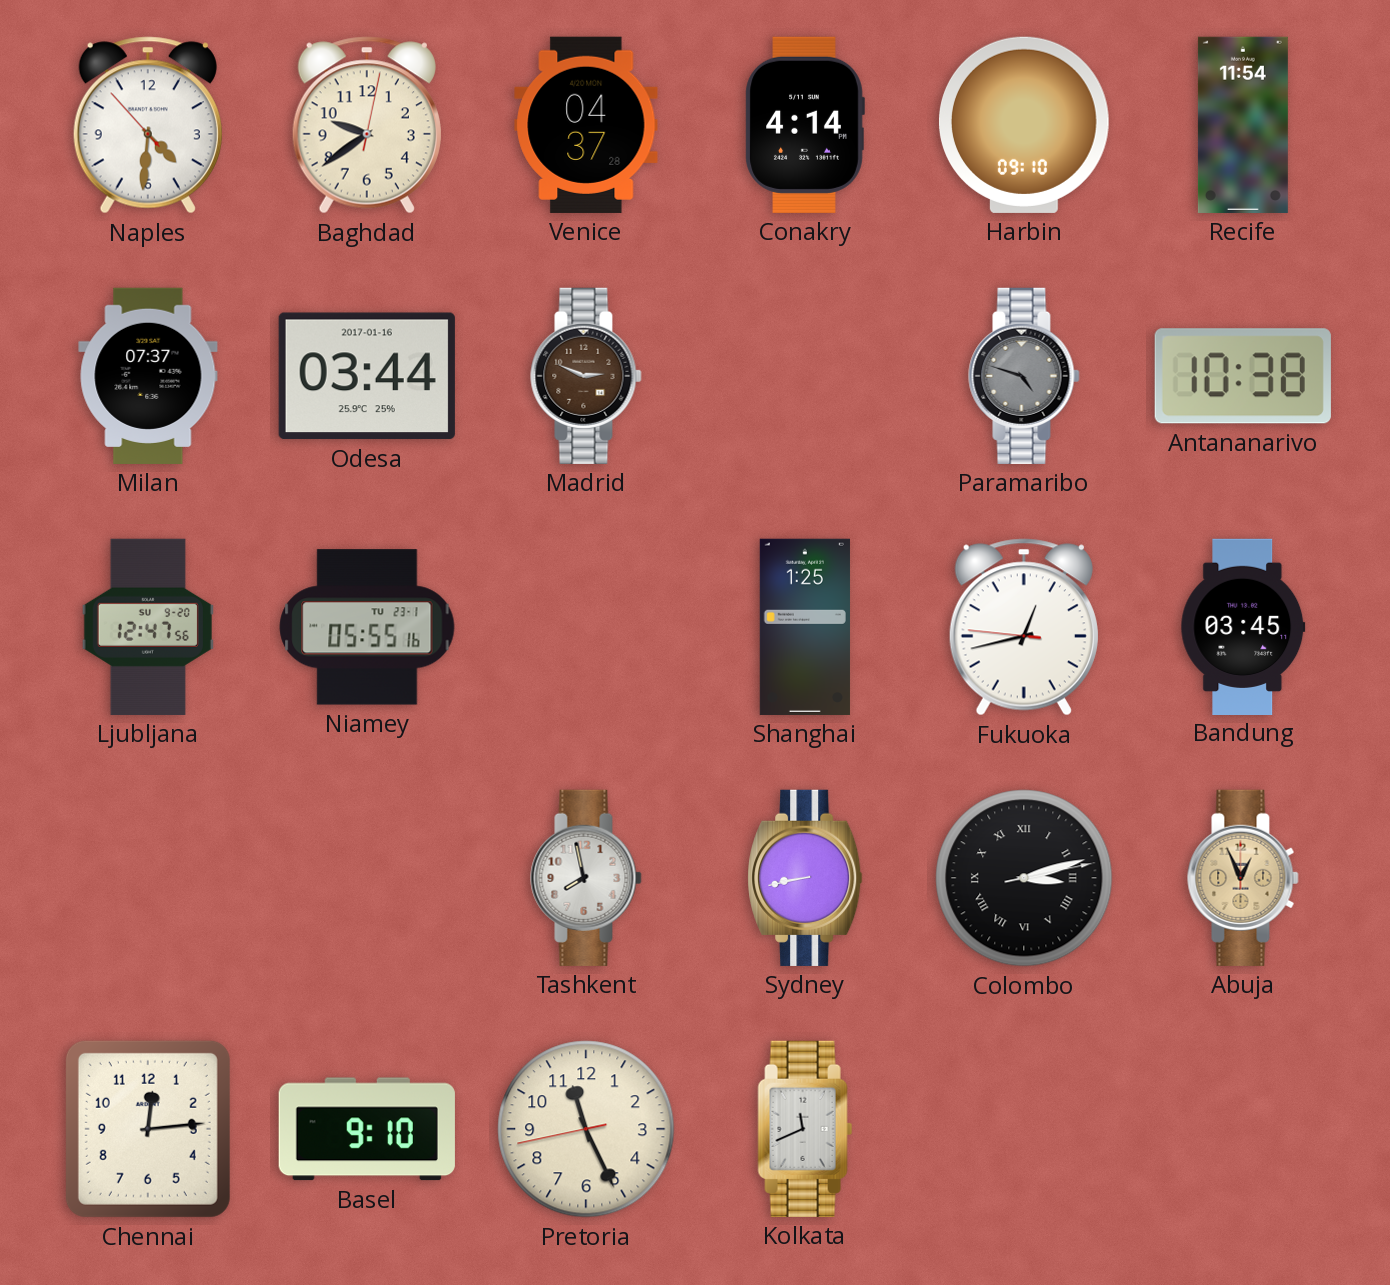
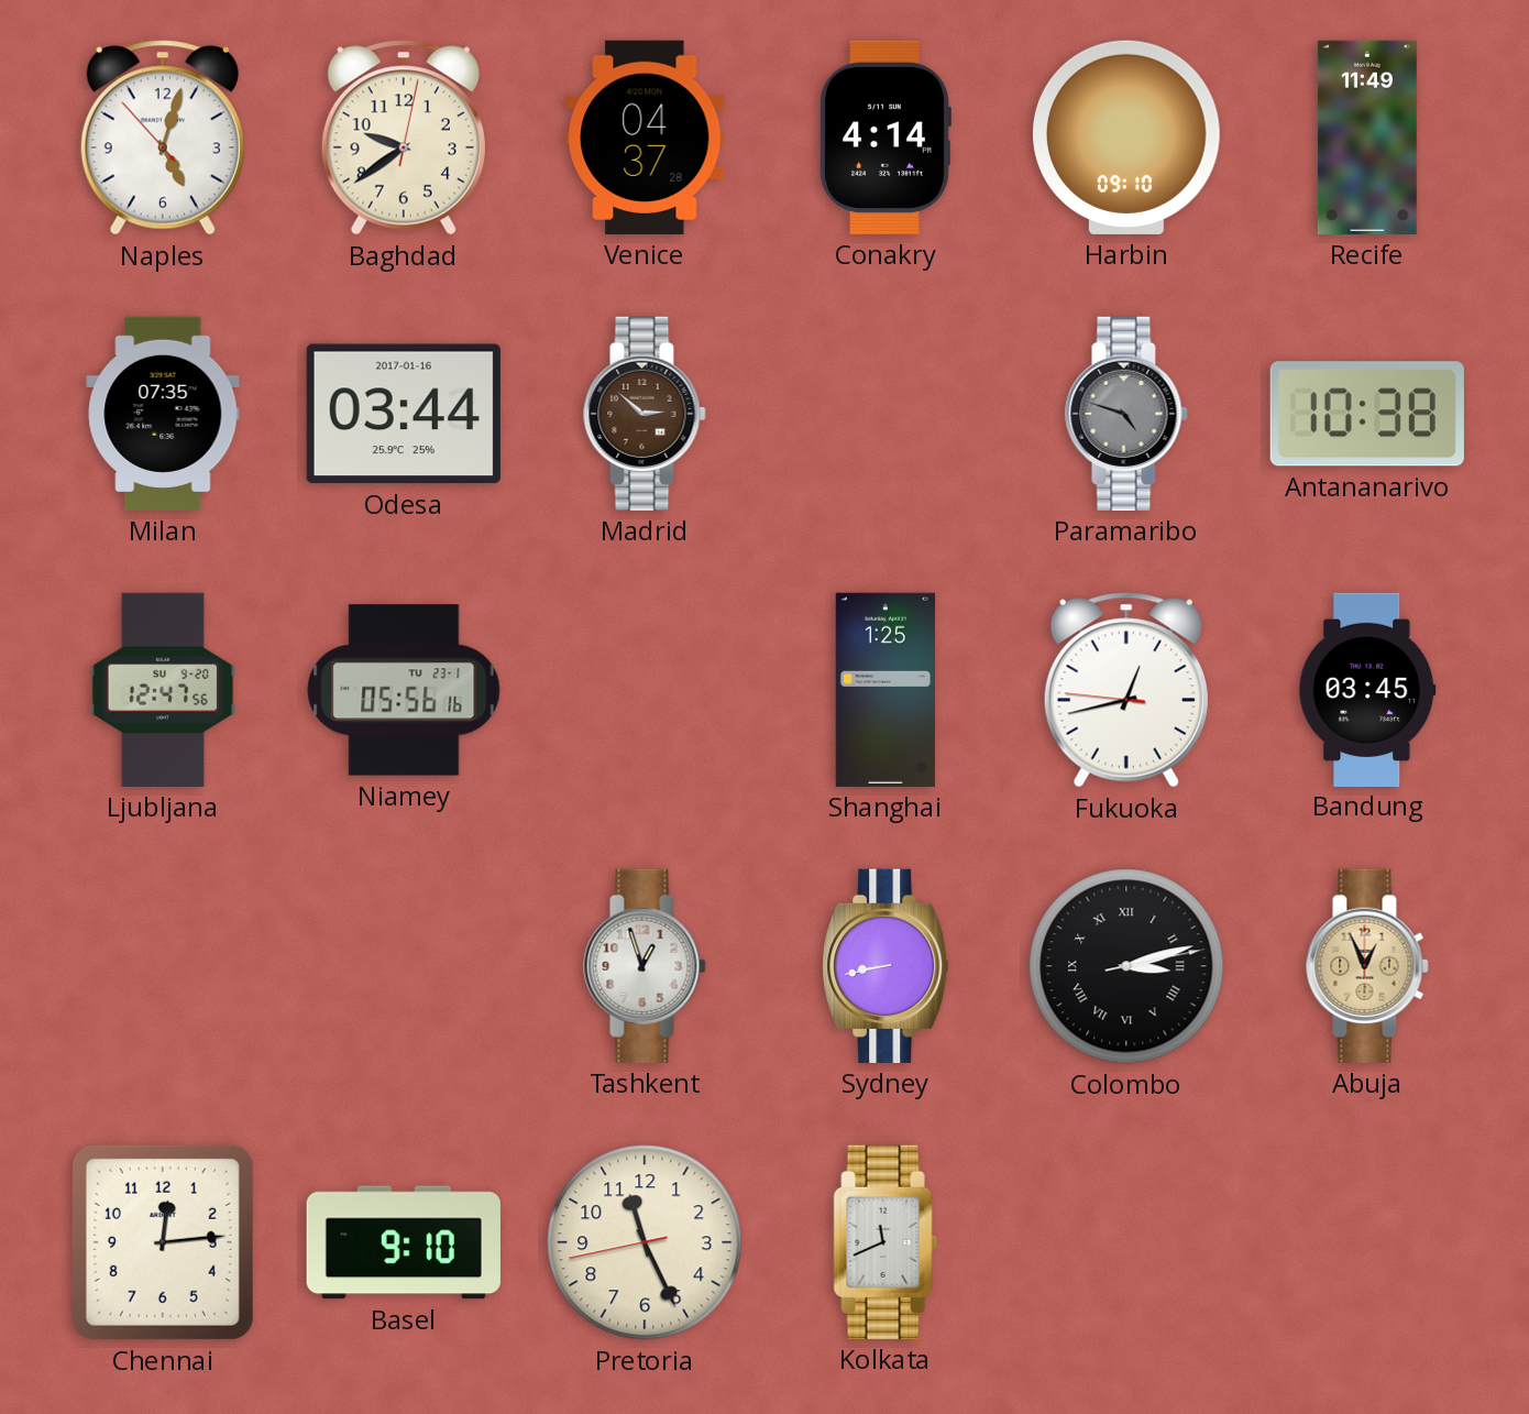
Naples: 4:30 -> 5:02
Recife: 11:54 -> 11:49
Milan: 07:37 -> 07:35
Madrid: 2:49 -> 2:52
Niamey: 05:55 -> 05:56
Tashkent: 7:58 -> 12:57
